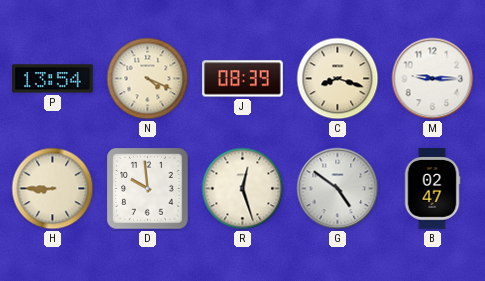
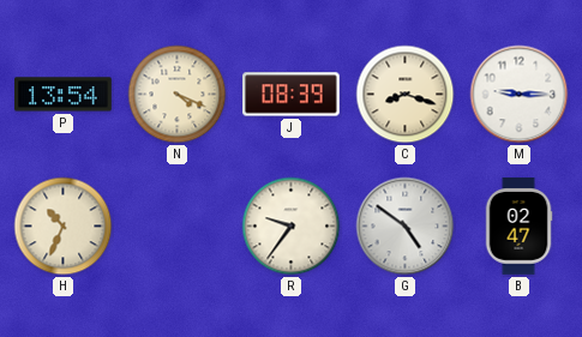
H: 8:45 -> 10:34
D: 9:59 -> none
R: 12:27 -> 9:36
